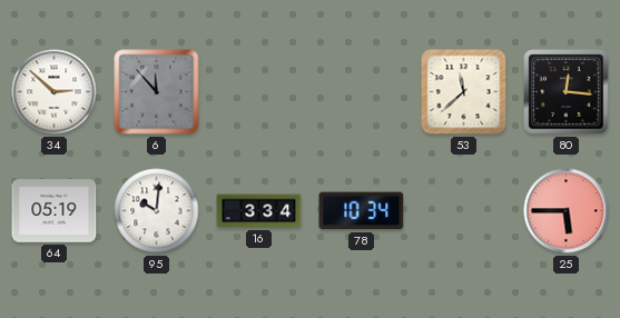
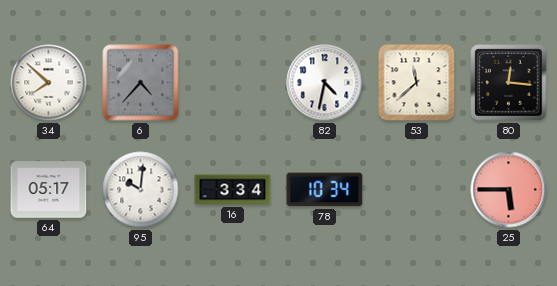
34: 2:52 -> 7:52
6: 11:53 -> 4:37
82: none -> 4:32
64: 05:19 -> 05:17
